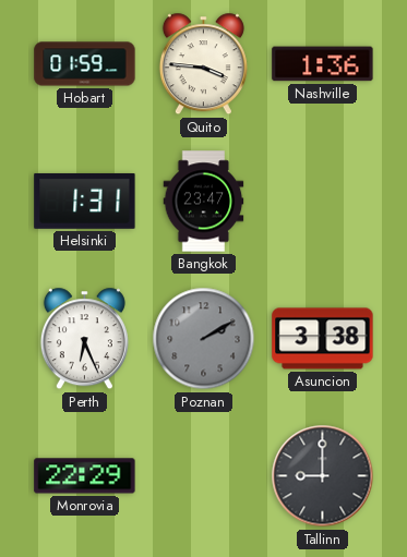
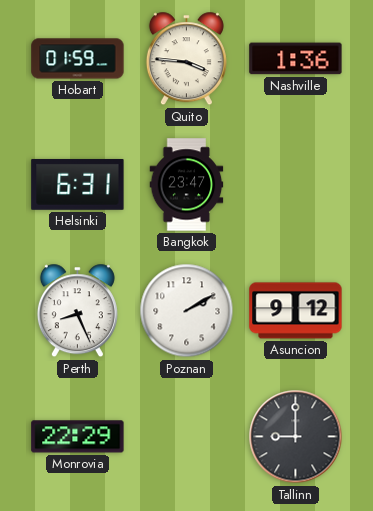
Helsinki: 1:31 -> 6:31
Perth: 6:26 -> 8:26
Poznan dial: grey -> white
Asuncion: 3:38 -> 9:12
